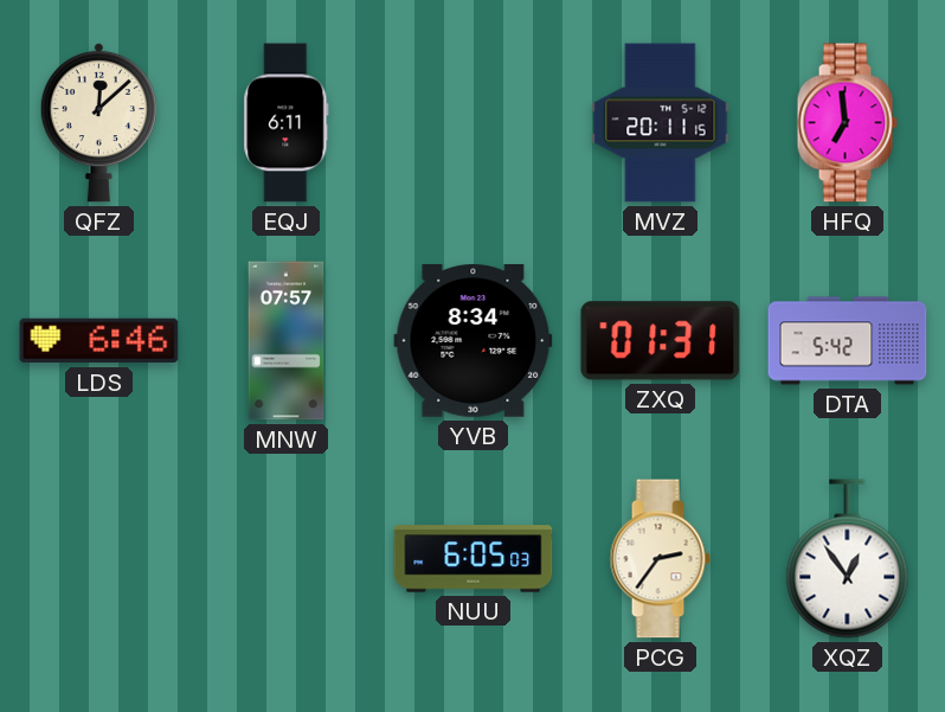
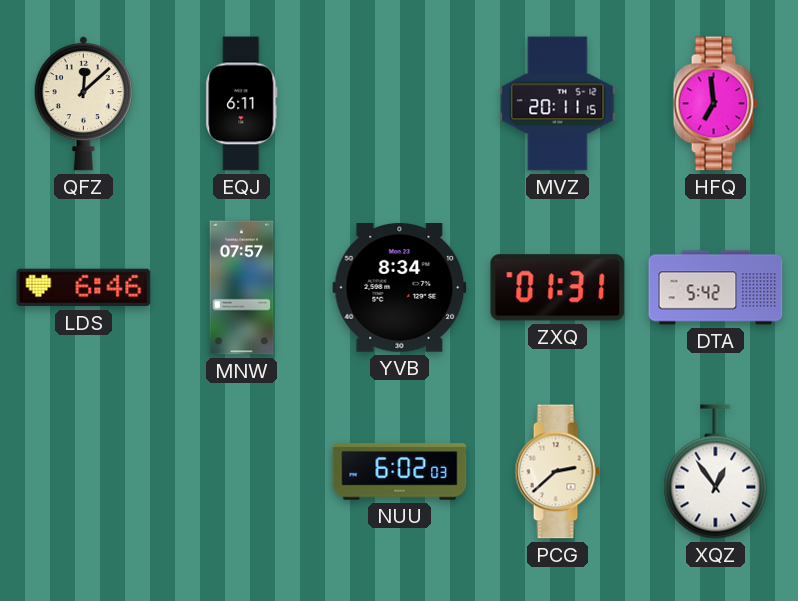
NUU: 6:05 -> 6:02
PCG: 2:36 -> 2:38
